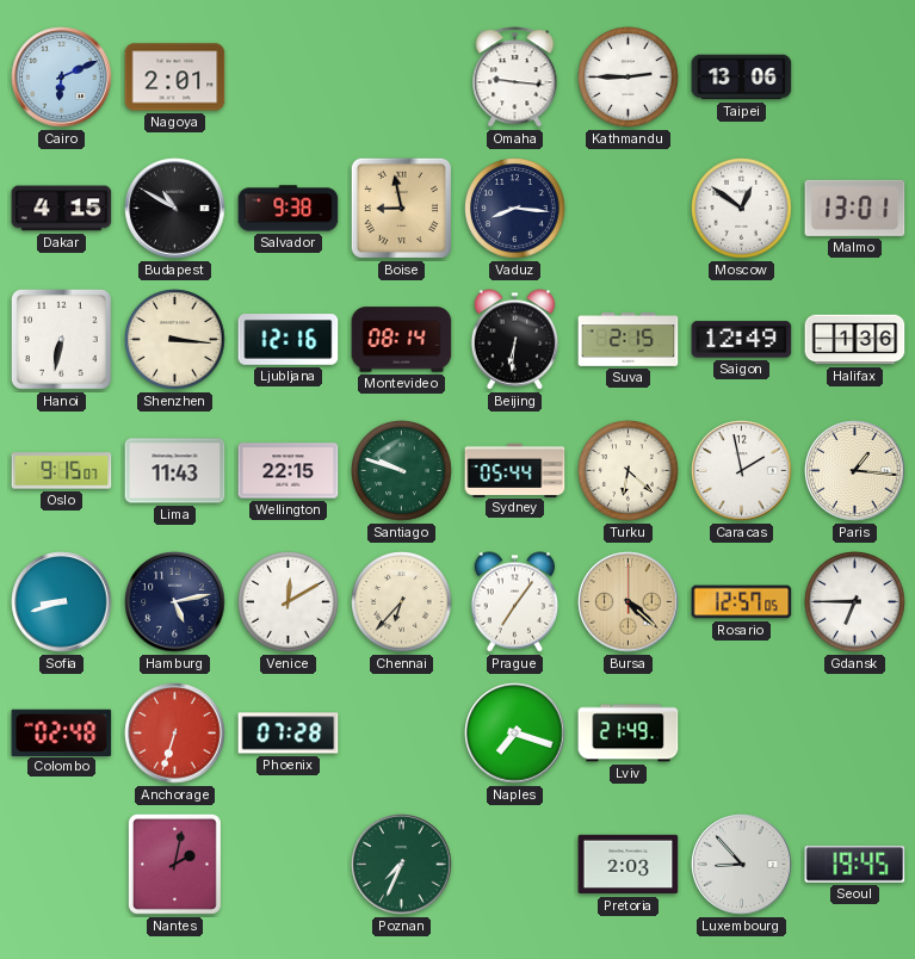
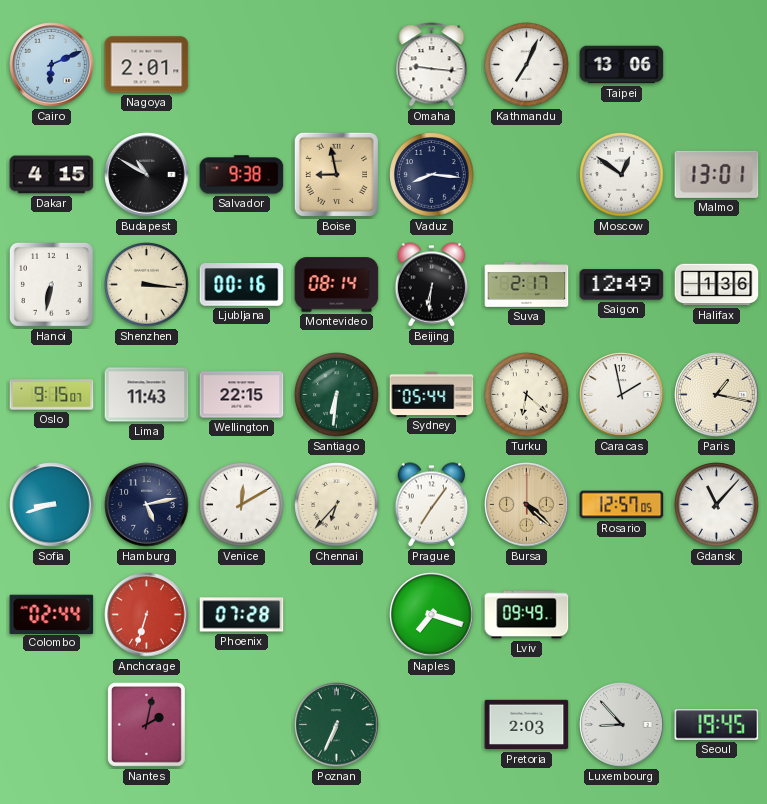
Kathmandu: 2:45 -> 7:04
Ljubljana: 12:16 -> 00:16
Suva: 2:15 -> 2:17
Santiago: 9:48 -> 6:31
Paris: 1:16 -> 1:17
Gdansk: 6:45 -> 11:07
Colombo: 02:48 -> 02:44
Lviv: 21:49 -> 09:49
Poznan: 7:34 -> 6:34
